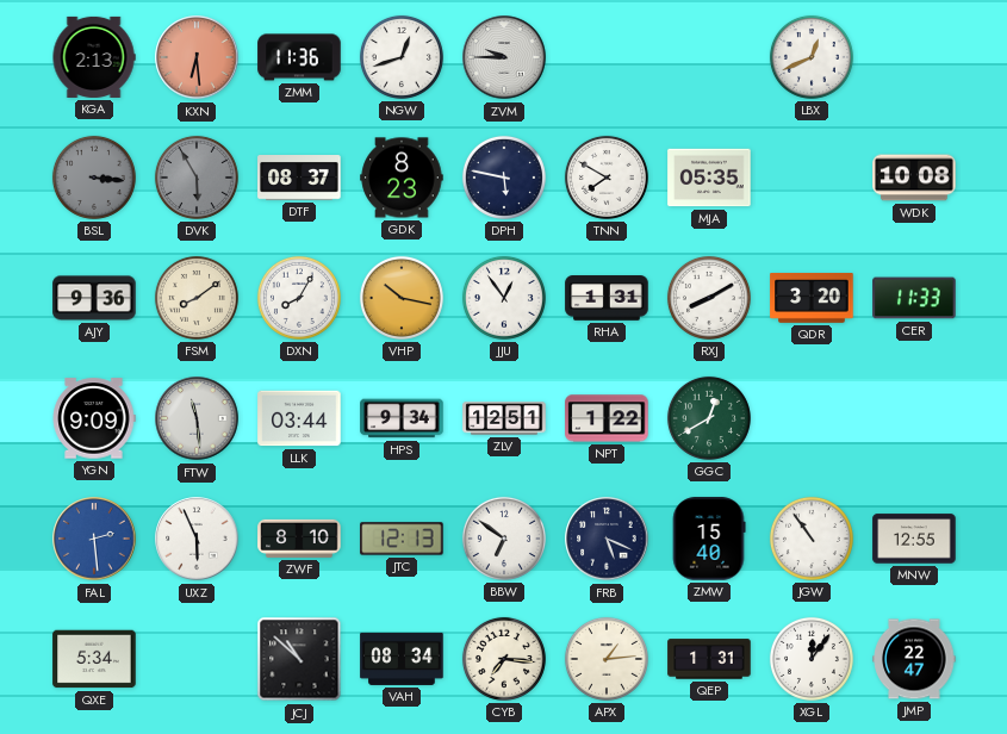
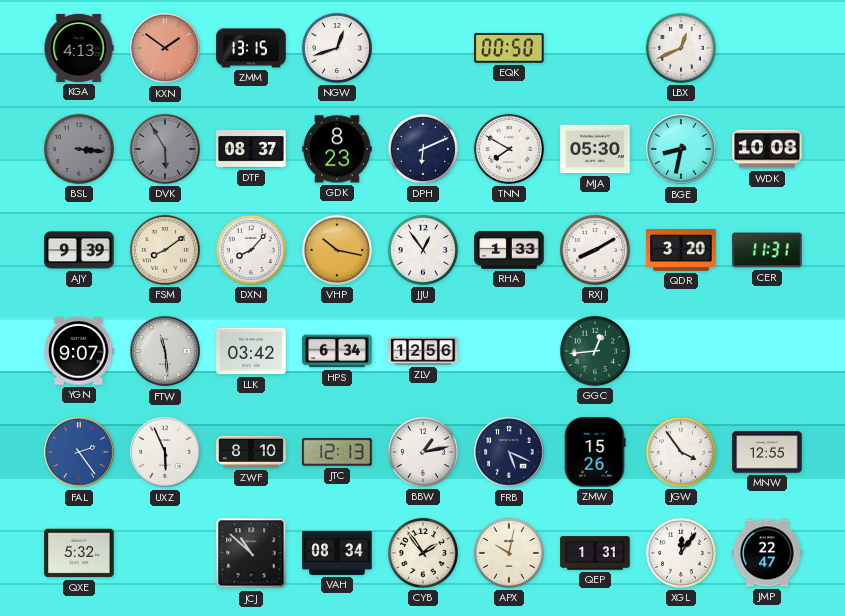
KGA: 2:13 -> 4:13
KXN: 6:29 -> 1:51
ZMM: 11:36 -> 13:15
ZVM: 9:45 -> none
EQK: none -> 00:50
DPH: 5:47 -> 6:11
MJA: 05:35 -> 05:30
BGE: none -> 8:32
AJY: 9:36 -> 9:39
DXN: 8:05 -> 8:07
RHA: 1:31 -> 1:33
CER: 11:33 -> 11:31
YGN: 9:09 -> 9:07
LLK: 03:44 -> 03:42
HPS: 9:34 -> 6:34
ZLV: 12:51 -> 12:56
NPT: 1:22 -> none
GGC: 12:40 -> 12:44
FAL: 2:29 -> 2:24
BBW: 6:51 -> 1:13
ZMW: 15:40 -> 15:26
JGW: 10:54 -> 3:54
QXE: 5:34 -> 5:32
CYB: 7:16 -> 1:54
APX: 1:14 -> 10:02
